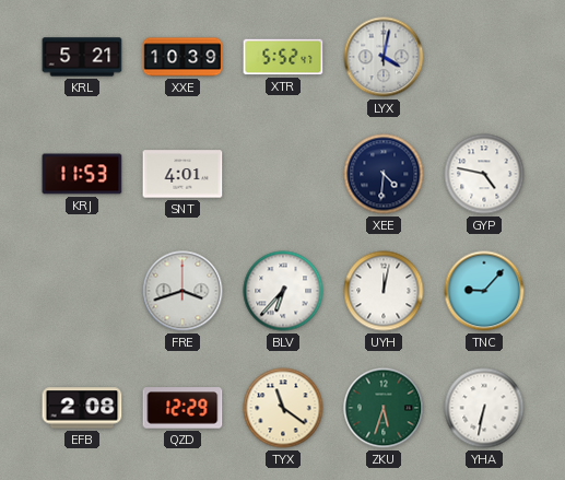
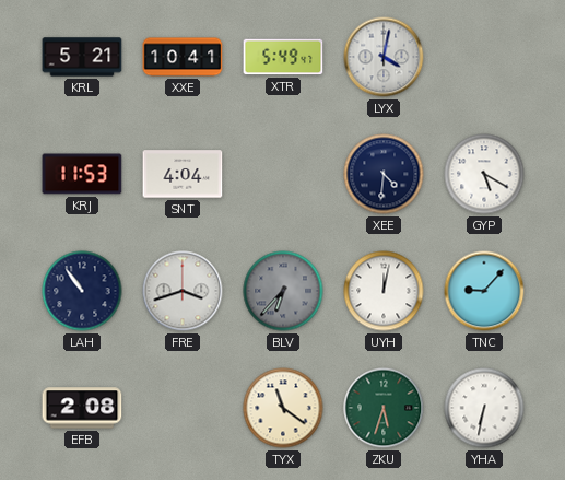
XXE: 10:39 -> 10:41
XTR: 5:52 -> 5:49
SNT: 4:01 -> 4:04
GYP: 4:47 -> 5:20
LAH: none -> 10:54
BLV dial: white -> grey
QZD: 12:29 -> none
